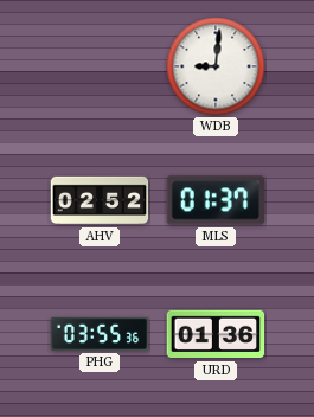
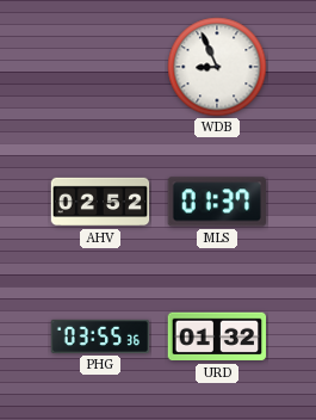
WDB: 9:01 -> 8:56
URD: 01:36 -> 01:32
